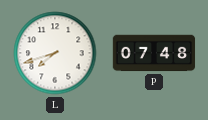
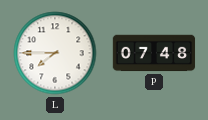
L: 7:42 -> 7:45
